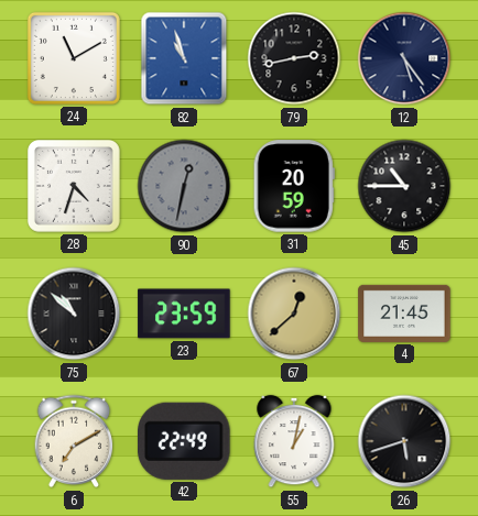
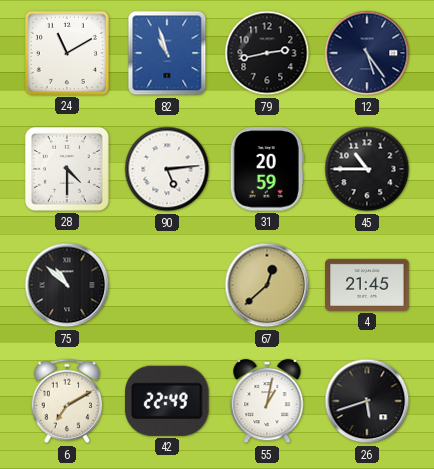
28: 4:33 -> 4:30
90: 12:32 -> 5:14
90 dial: grey -> white
23: 23:59 -> none
